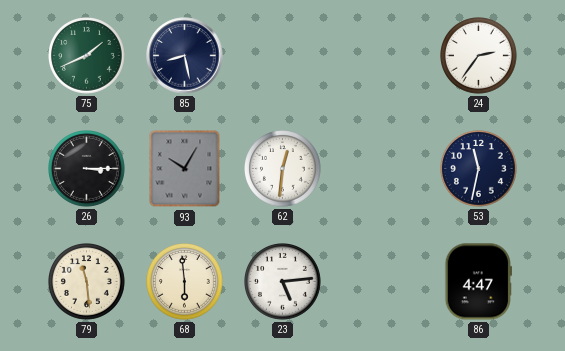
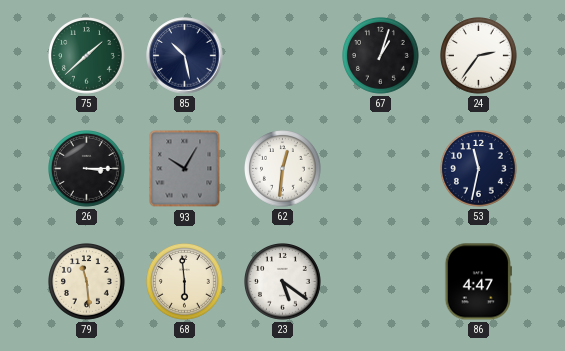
75: 1:41 -> 1:38
85: 8:28 -> 10:28
67: none -> 1:03
23: 5:14 -> 5:21
